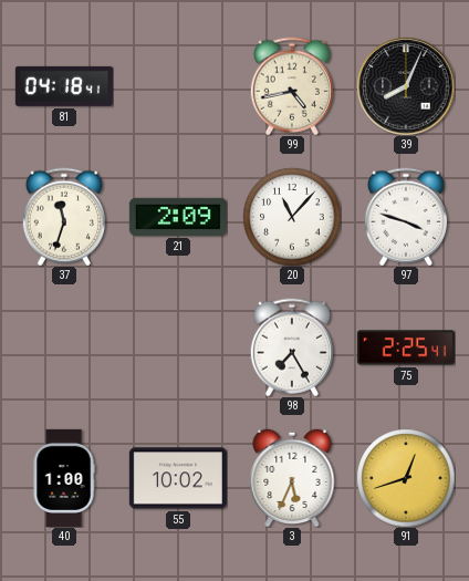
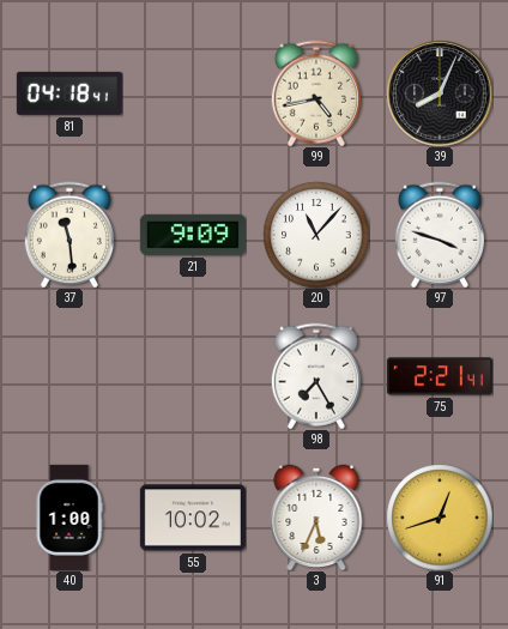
37: 11:33 -> 11:29
21: 2:09 -> 9:09
75: 2:25 -> 2:21
